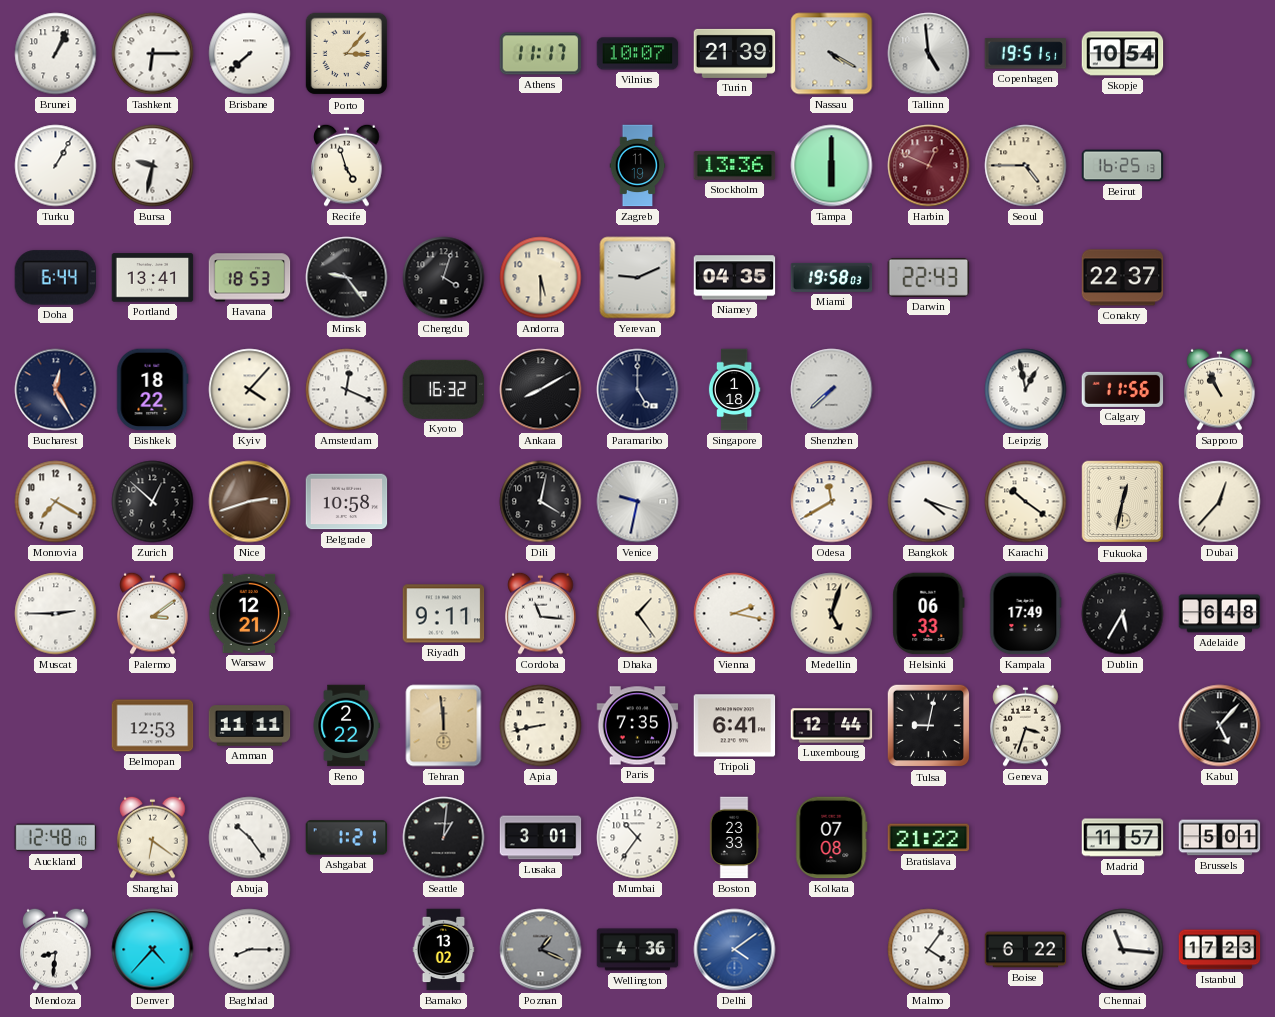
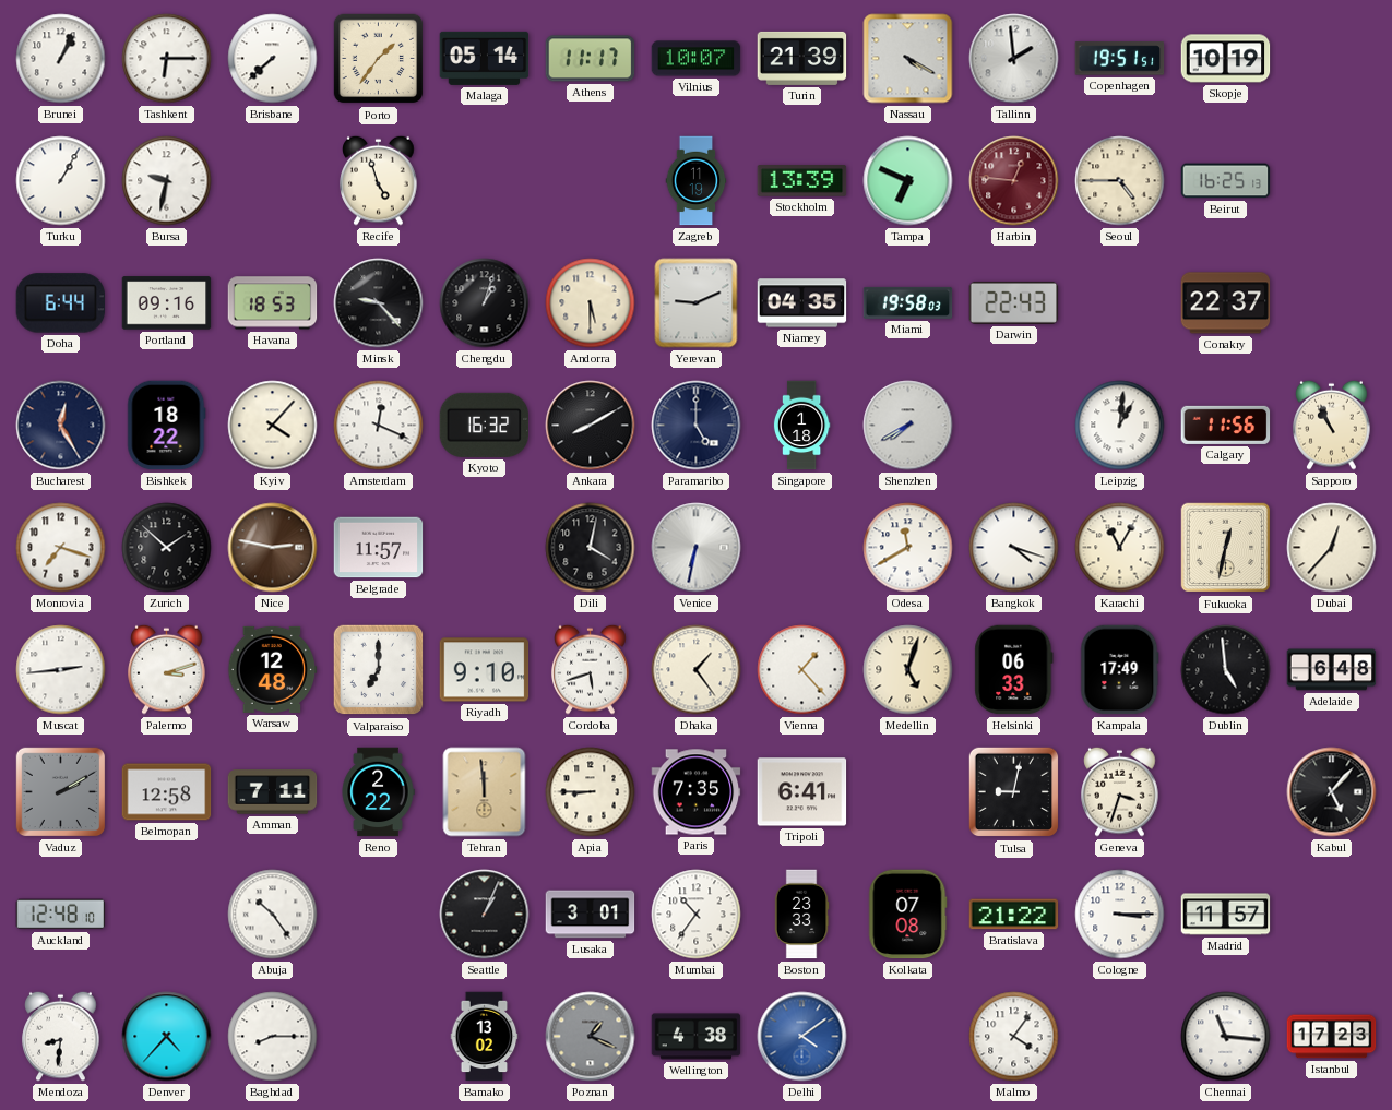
Porto: 3:07 -> 1:36
Malaga: none -> 05:14
Tallinn: 4:59 -> 1:59
Skopje: 10:54 -> 10:19
Stockholm: 13:36 -> 13:39
Tampa: 6:00 -> 6:49
Harbin: 12:49 -> 12:46
Portland: 13:41 -> 09:16
Minsk: 9:24 -> 9:23
Chengdu: 4:03 -> 1:03
Shenzhen: 7:38 -> 7:40
Leipzig: 12:58 -> 1:01
Monrovia: 7:20 -> 7:18
Zurich: 12:52 -> 1:52
Nice: 2:42 -> 2:47
Belgrade: 10:58 -> 11:57
Venice: 9:32 -> 6:32
Karachi: 10:21 -> 11:05
Muscat: 2:45 -> 2:44
Palermo: 3:09 -> 3:12
Warsaw: 12:21 -> 12:48
Valparaiso: none -> 7:00
Riyadh: 9:11 -> 9:10
Cordoba: 11:16 -> 5:42
Vienna: 2:17 -> 1:23
Dublin: 5:35 -> 4:59
Vaduz: none -> 2:10
Belmopan: 12:53 -> 12:58
Amman: 11:11 -> 7:11
Apia: 8:43 -> 8:45
Luxembourg: 12:44 -> none
Shanghai: 6:21 -> none
Ashgabat: 1:21 -> none
Seattle: 1:01 -> 1:04
Cologne: none -> 3:15
Brussels: 5:01 -> none
Wellington: 4:36 -> 4:38
Boise: 6:22 -> none
